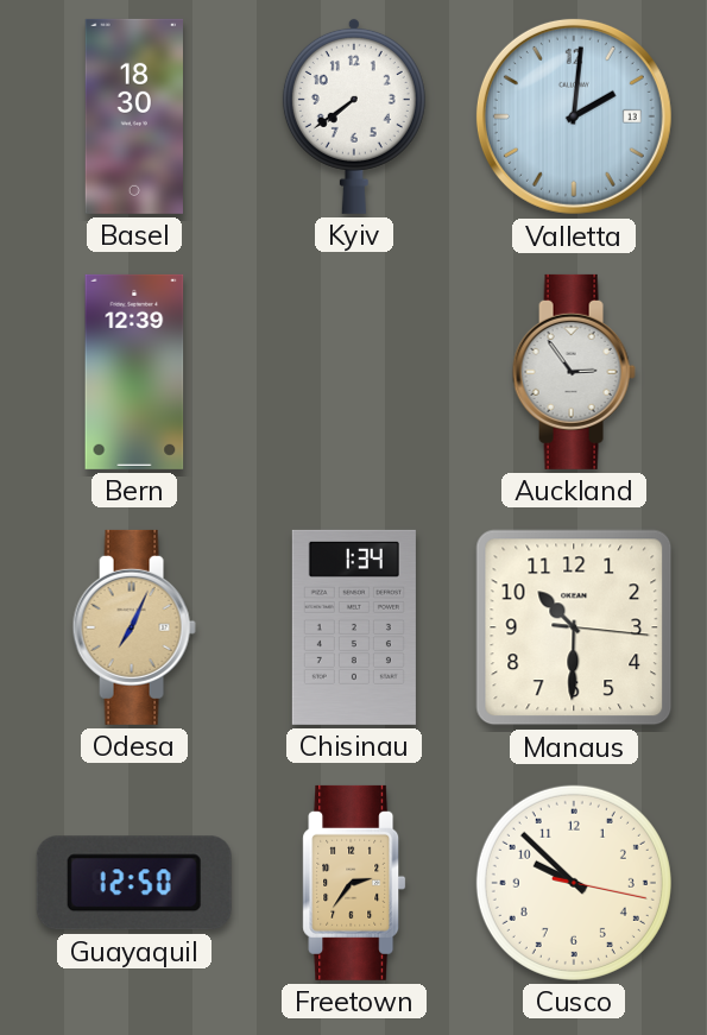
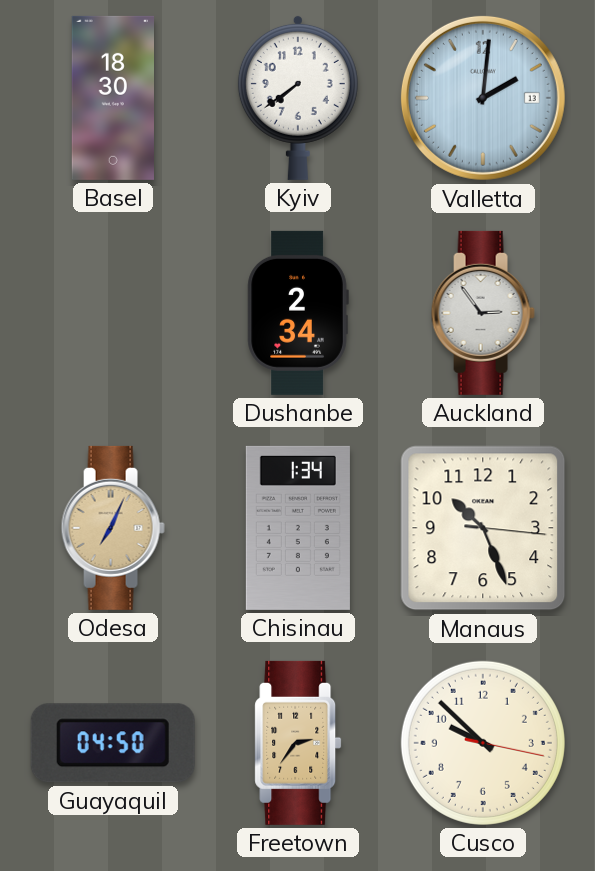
Bern: 12:39 -> none
Dushanbe: none -> 2:34
Manaus: 10:30 -> 10:26
Guayaquil: 12:50 -> 04:50
